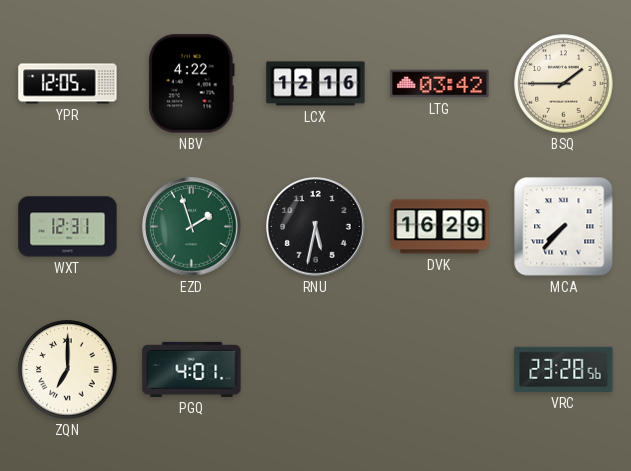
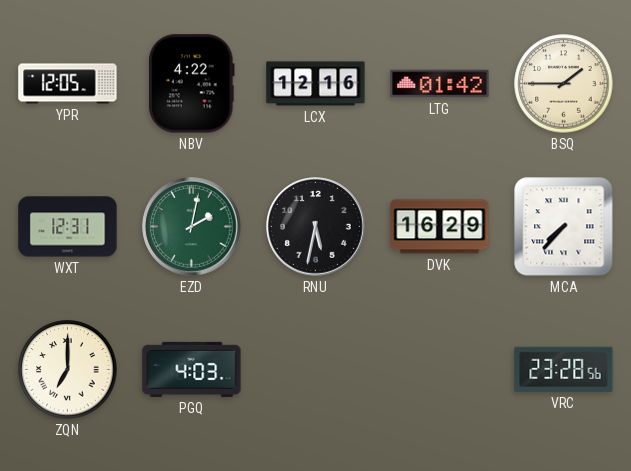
LTG: 03:42 -> 01:42
EZD: 1:57 -> 2:02
PGQ: 4:01 -> 4:03
